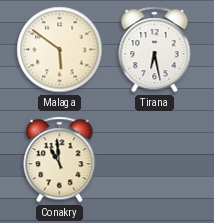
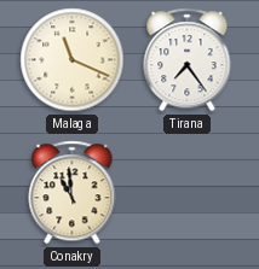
Malaga: 5:51 -> 11:19
Tirana: 6:28 -> 7:24
